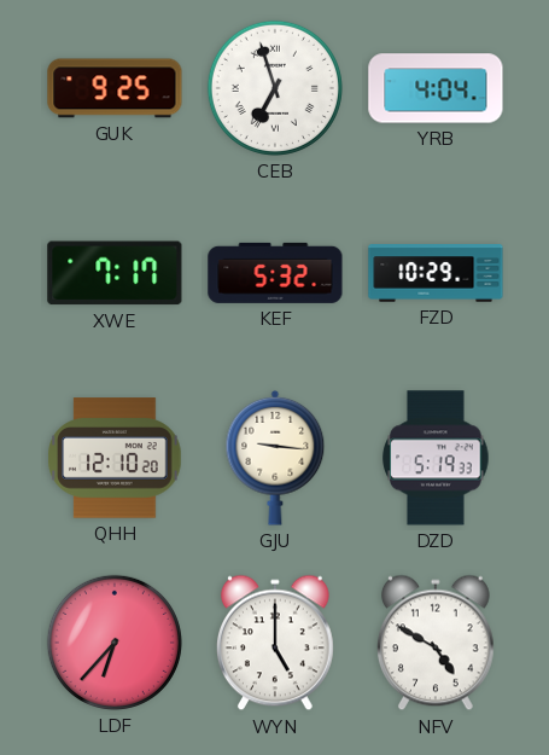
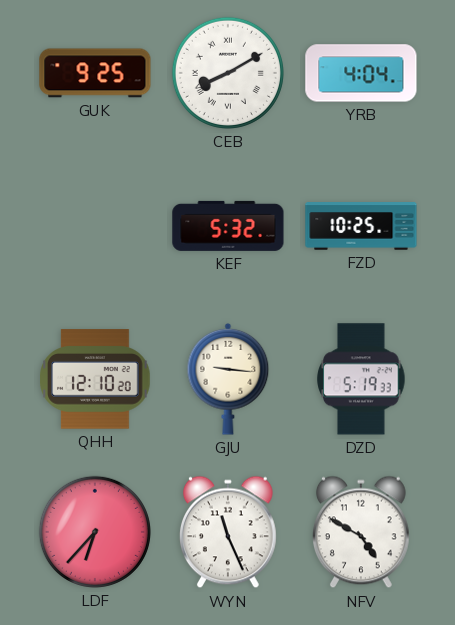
CEB: 6:57 -> 8:10
XWE: 7:17 -> none
FZD: 10:29 -> 10:25
WYN: 5:00 -> 11:26
